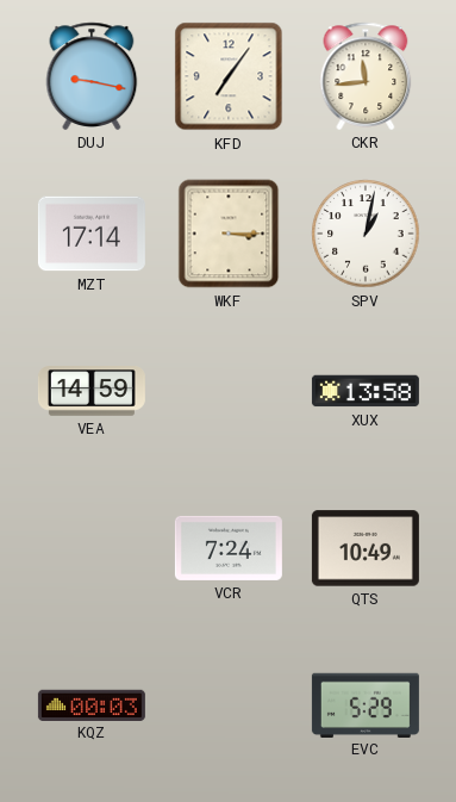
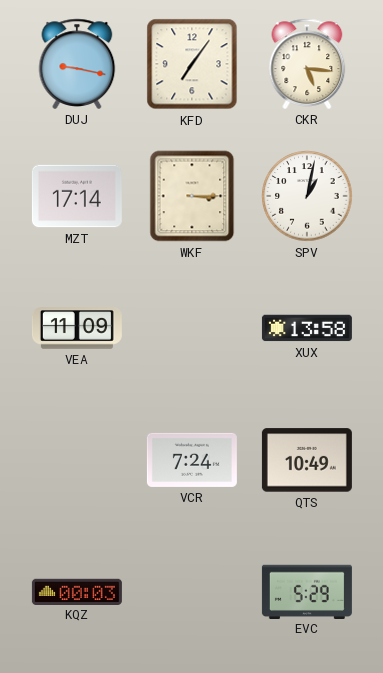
CKR: 11:44 -> 5:16
VEA: 14:59 -> 11:09
